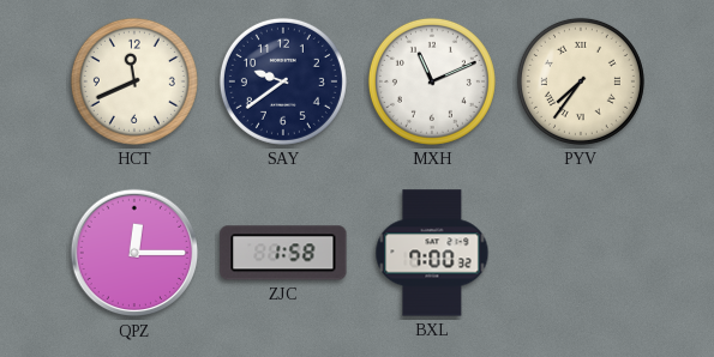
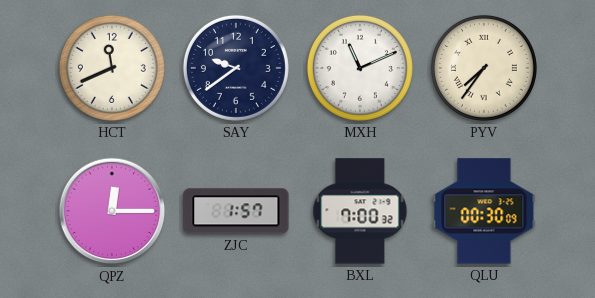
ZJC: 1:58 -> 1:57
QLU: none -> 00:30
